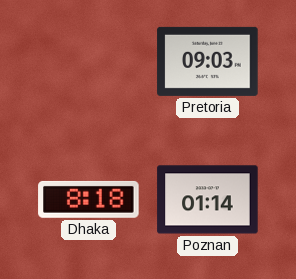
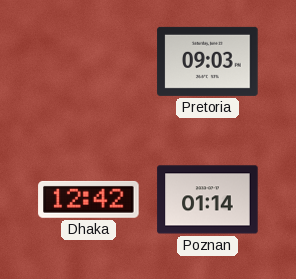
Dhaka: 8:18 -> 12:42
